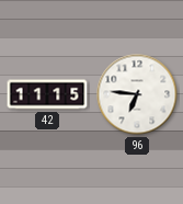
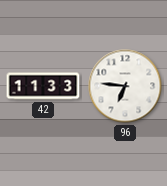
42: 11:15 -> 11:33
